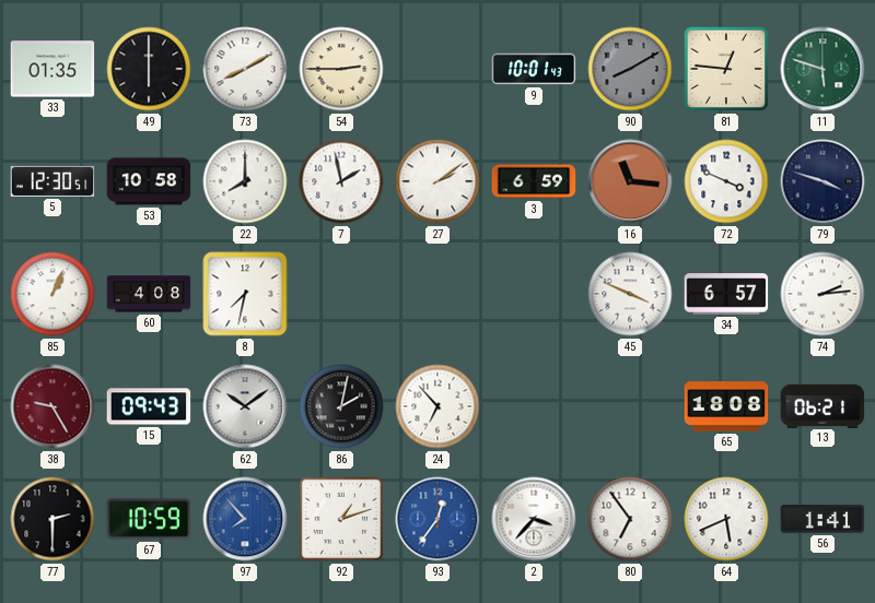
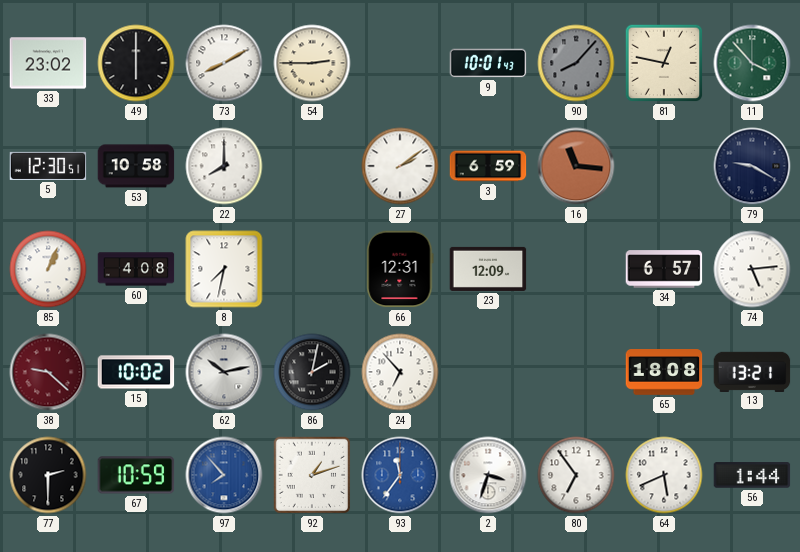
33: 01:35 -> 23:02
90: 8:10 -> 8:07
81: 12:46 -> 12:47
11: 5:48 -> 3:53
7: 1:58 -> none
72: 3:49 -> none
79: 3:48 -> 9:20
66: none -> 12:31
23: none -> 12:09
45: 3:49 -> none
74: 2:14 -> 5:14
38: 9:25 -> 9:22
15: 09:43 -> 10:02
62: 10:09 -> 10:13
13: 06:21 -> 13:21
93: 12:36 -> 11:36
2: 3:37 -> 3:33
56: 1:41 -> 1:44
